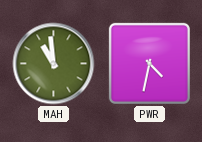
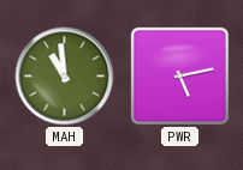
PWR: 4:32 -> 5:13
